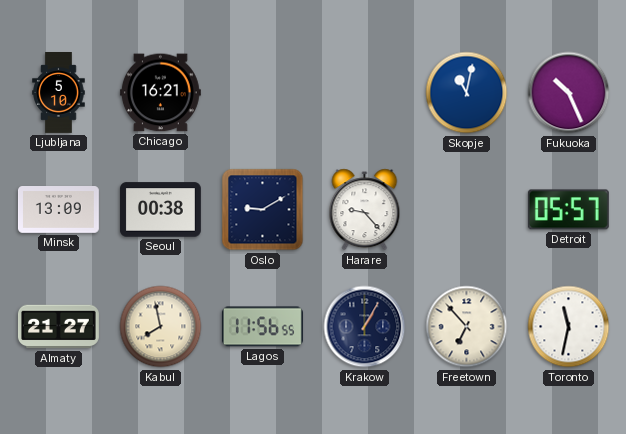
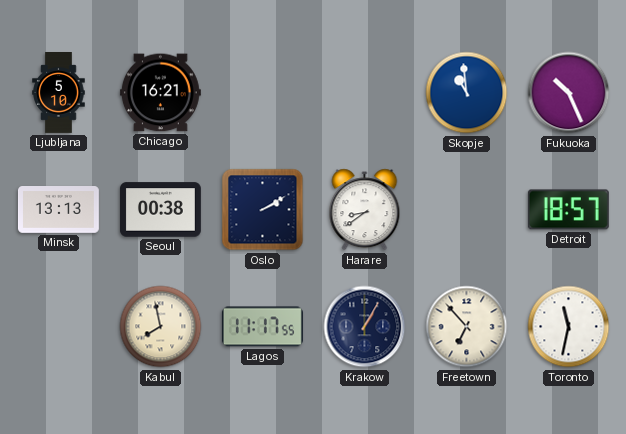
Skopje: 11:02 -> 10:59
Minsk: 13:09 -> 13:13
Oslo: 9:10 -> 2:10
Harare: 9:23 -> 8:39
Detroit: 05:57 -> 18:57
Almaty: 21:27 -> none
Lagos: 11:56 -> 11:17
